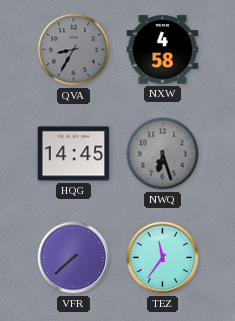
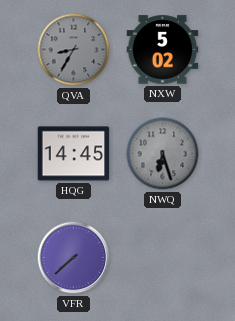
NXW: 4:58 -> 5:02
TEZ: 11:36 -> none
